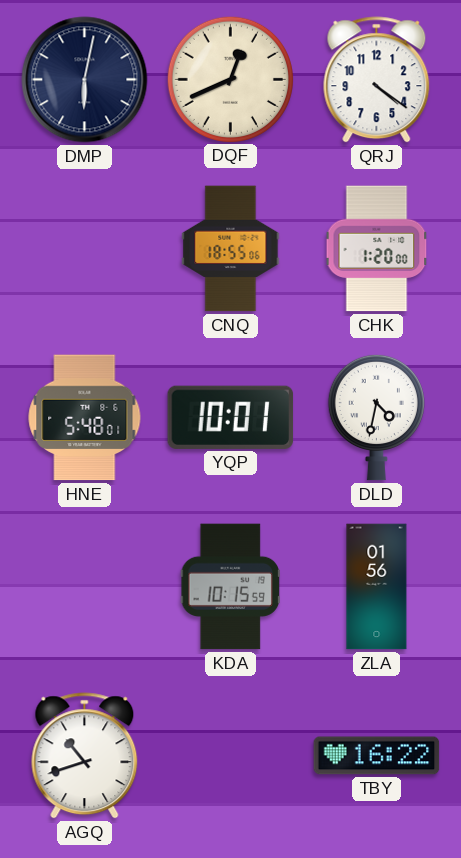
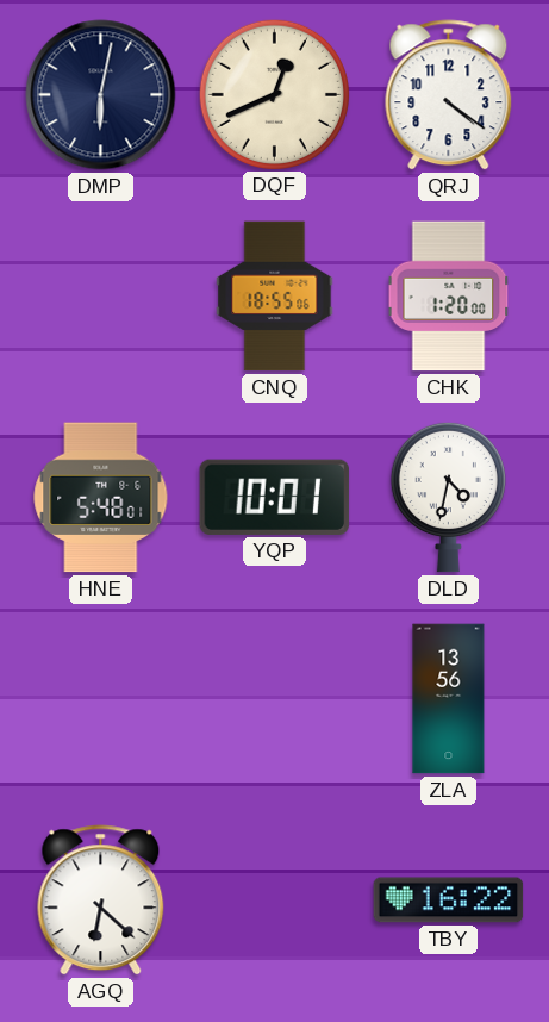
KDA: 10:15 -> none
ZLA: 01:56 -> 13:56
AGQ: 10:42 -> 6:22
